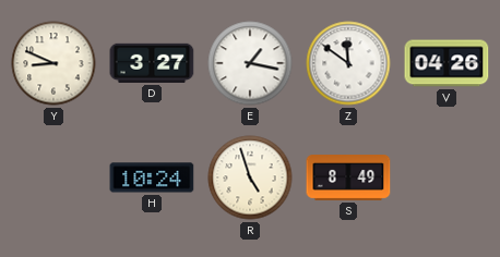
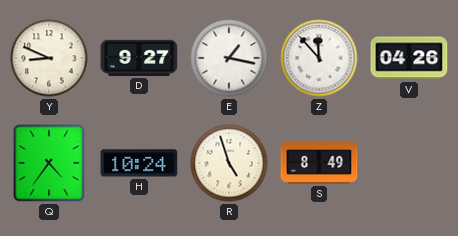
D: 3:27 -> 9:27
Z: 11:51 -> 11:53
Q: none -> 4:36
